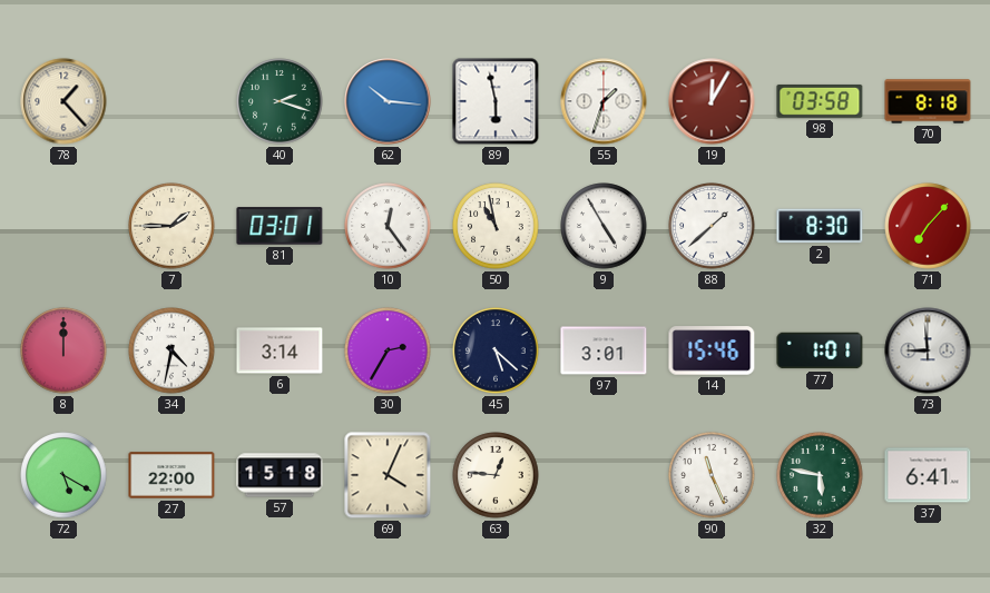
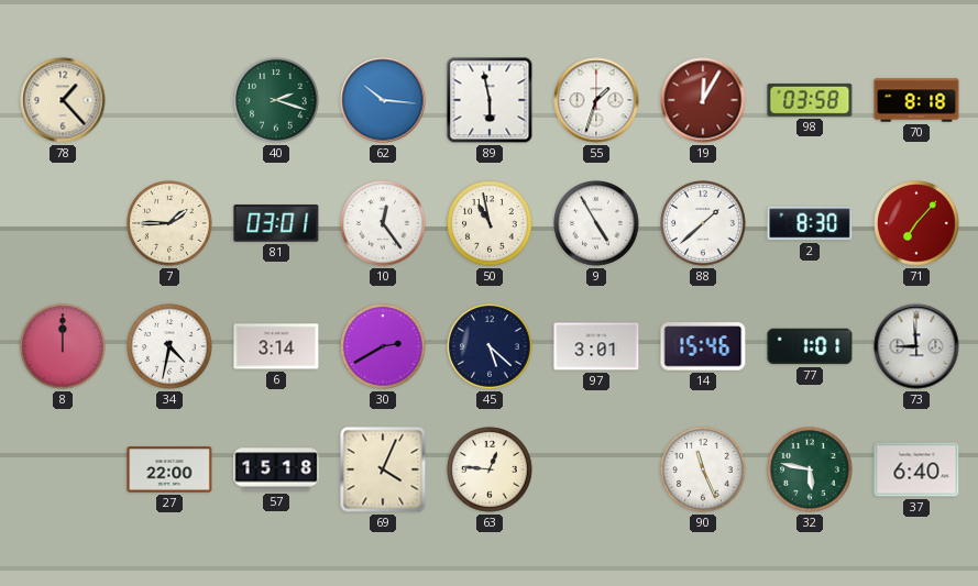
30: 2:35 -> 2:40
72: 5:20 -> none
37: 6:41 -> 6:40
